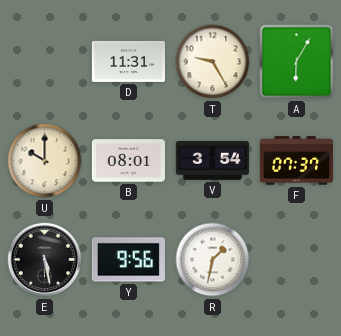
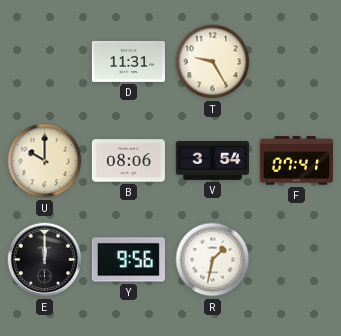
A: 6:05 -> none
B: 08:01 -> 08:06
F: 07:37 -> 07:41
E: 5:28 -> 12:00
